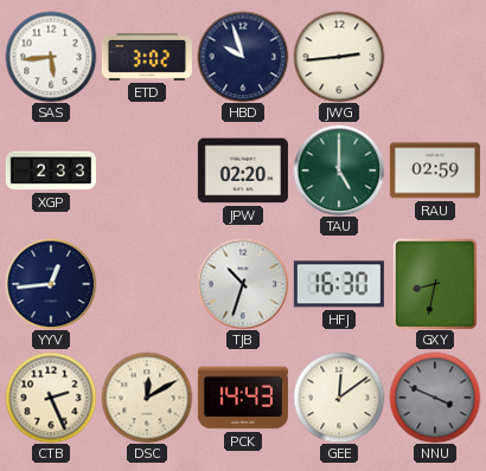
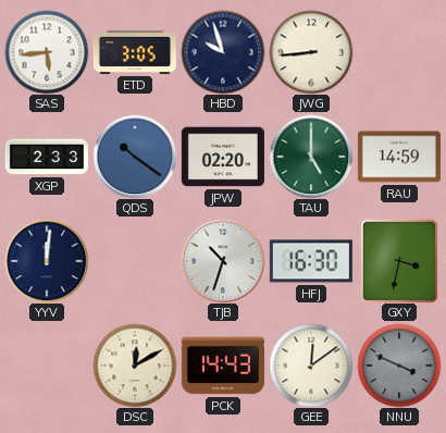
ETD: 3:02 -> 3:05
JWG: 2:44 -> 8:44
QDS: none -> 10:21
RAU: 02:59 -> 14:59
YYV: 12:44 -> 12:01
GXY: 8:32 -> 3:32
CTB: 2:26 -> none
